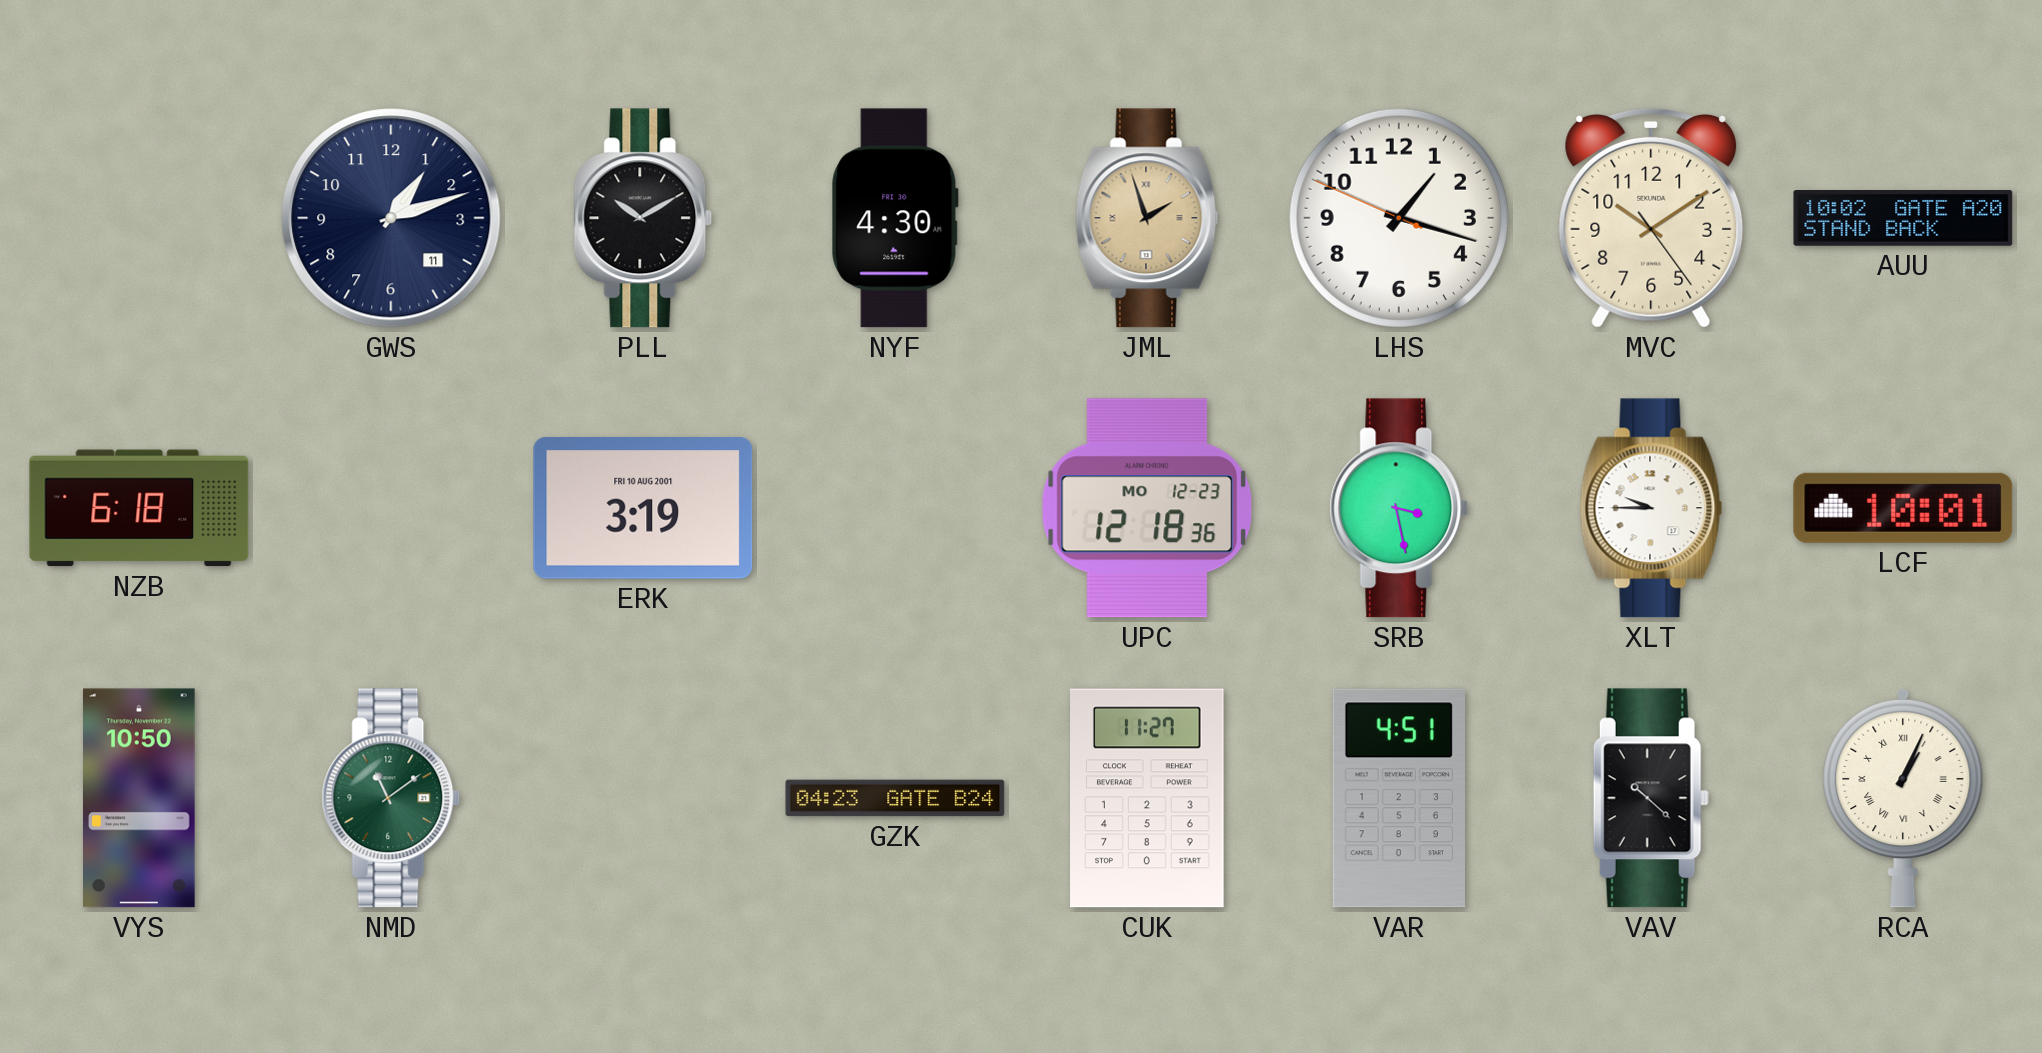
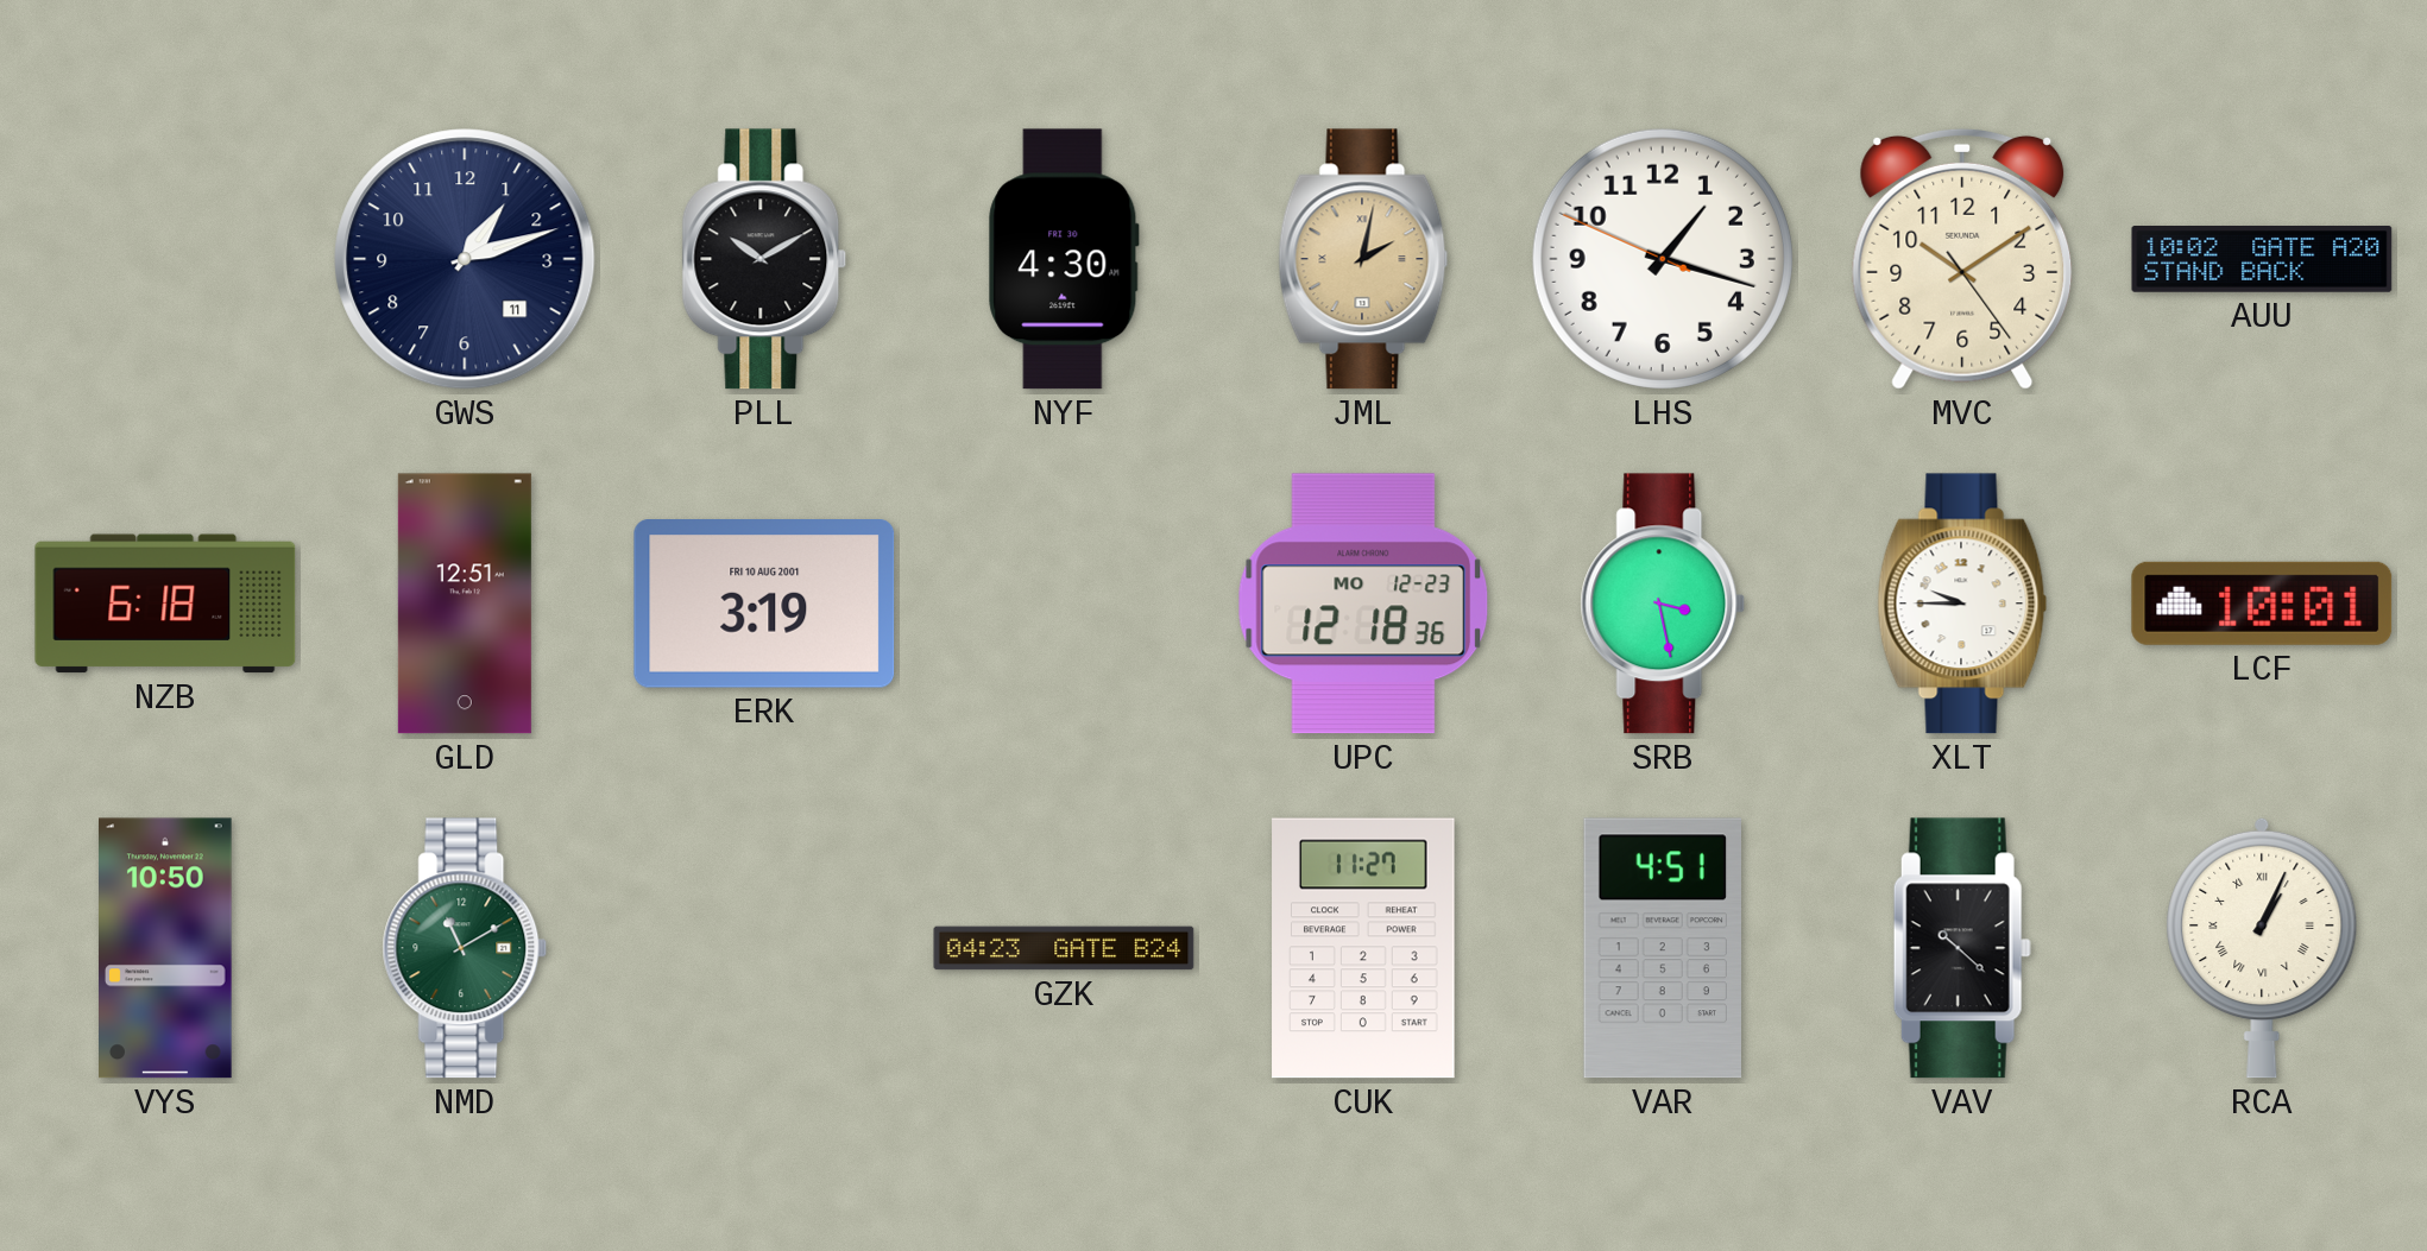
JML: 1:57 -> 2:02
GLD: none -> 12:51
NMD: 11:09 -> 11:10
